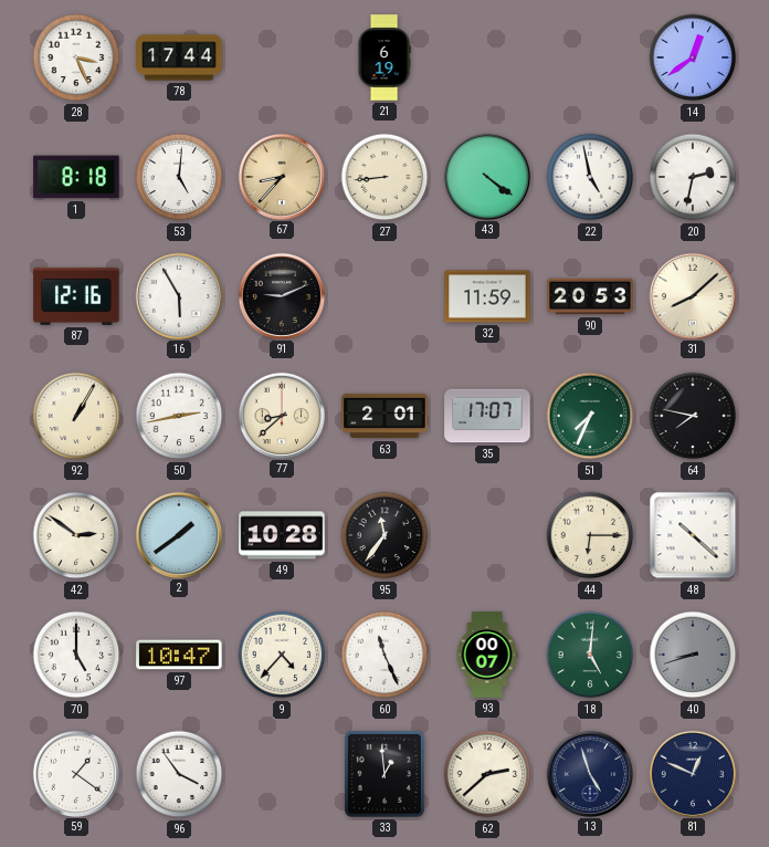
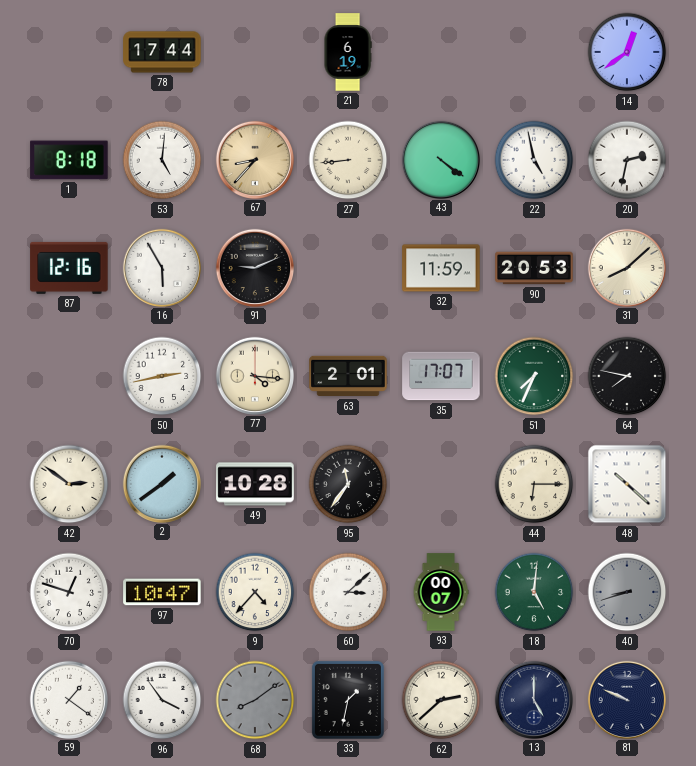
28: 3:26 -> none
92: 1:05 -> none
77: 8:38 -> 4:16
70: 5:00 -> 12:48
60: 11:26 -> 3:08
68: none -> 8:09
33: 12:59 -> 1:32
13: 4:57 -> 5:00
81: 12:49 -> 9:49
